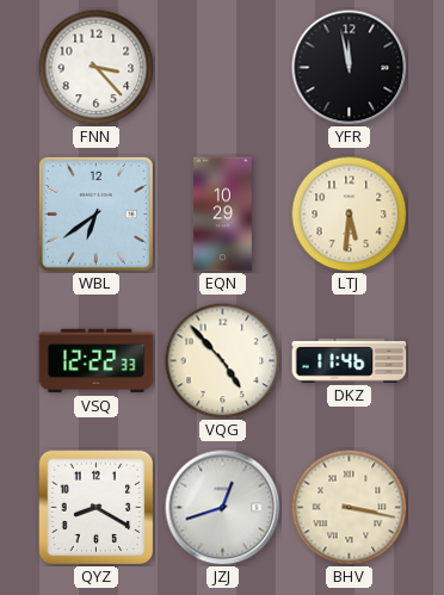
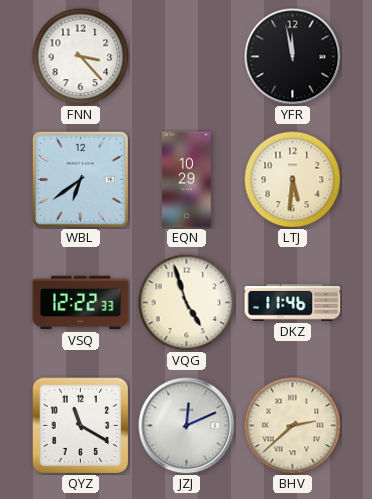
VQG: 4:53 -> 4:57
QYZ: 8:20 -> 11:20
JZJ: 12:42 -> 12:11
BHV: 3:17 -> 2:38
